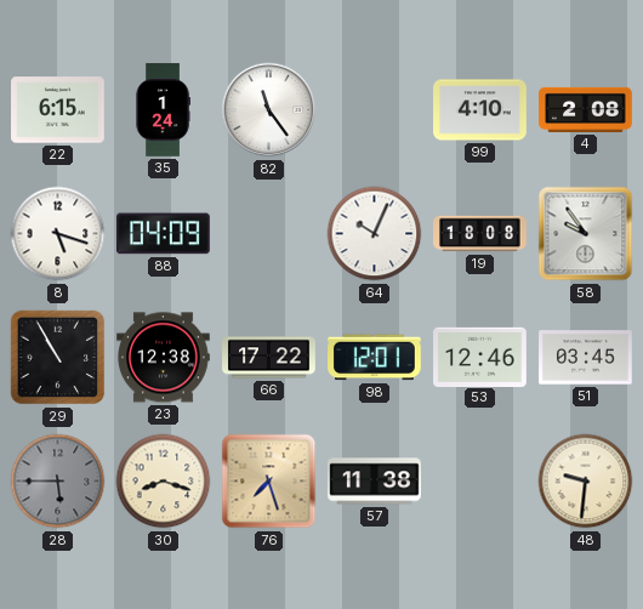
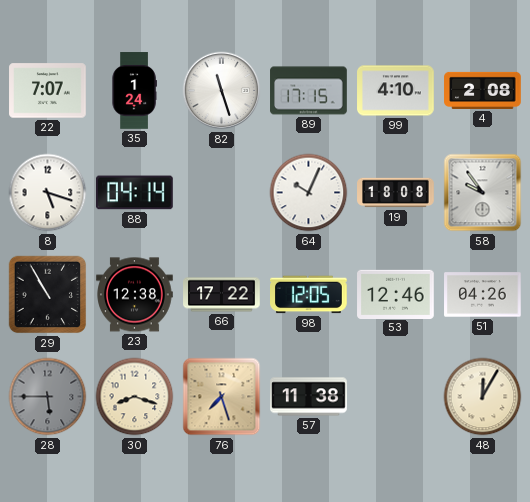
22: 6:15 -> 7:07
82: 11:24 -> 11:27
89: none -> 17:15
88: 04:09 -> 04:14
98: 12:01 -> 12:05
51: 03:45 -> 04:26
48: 9:31 -> 12:05
